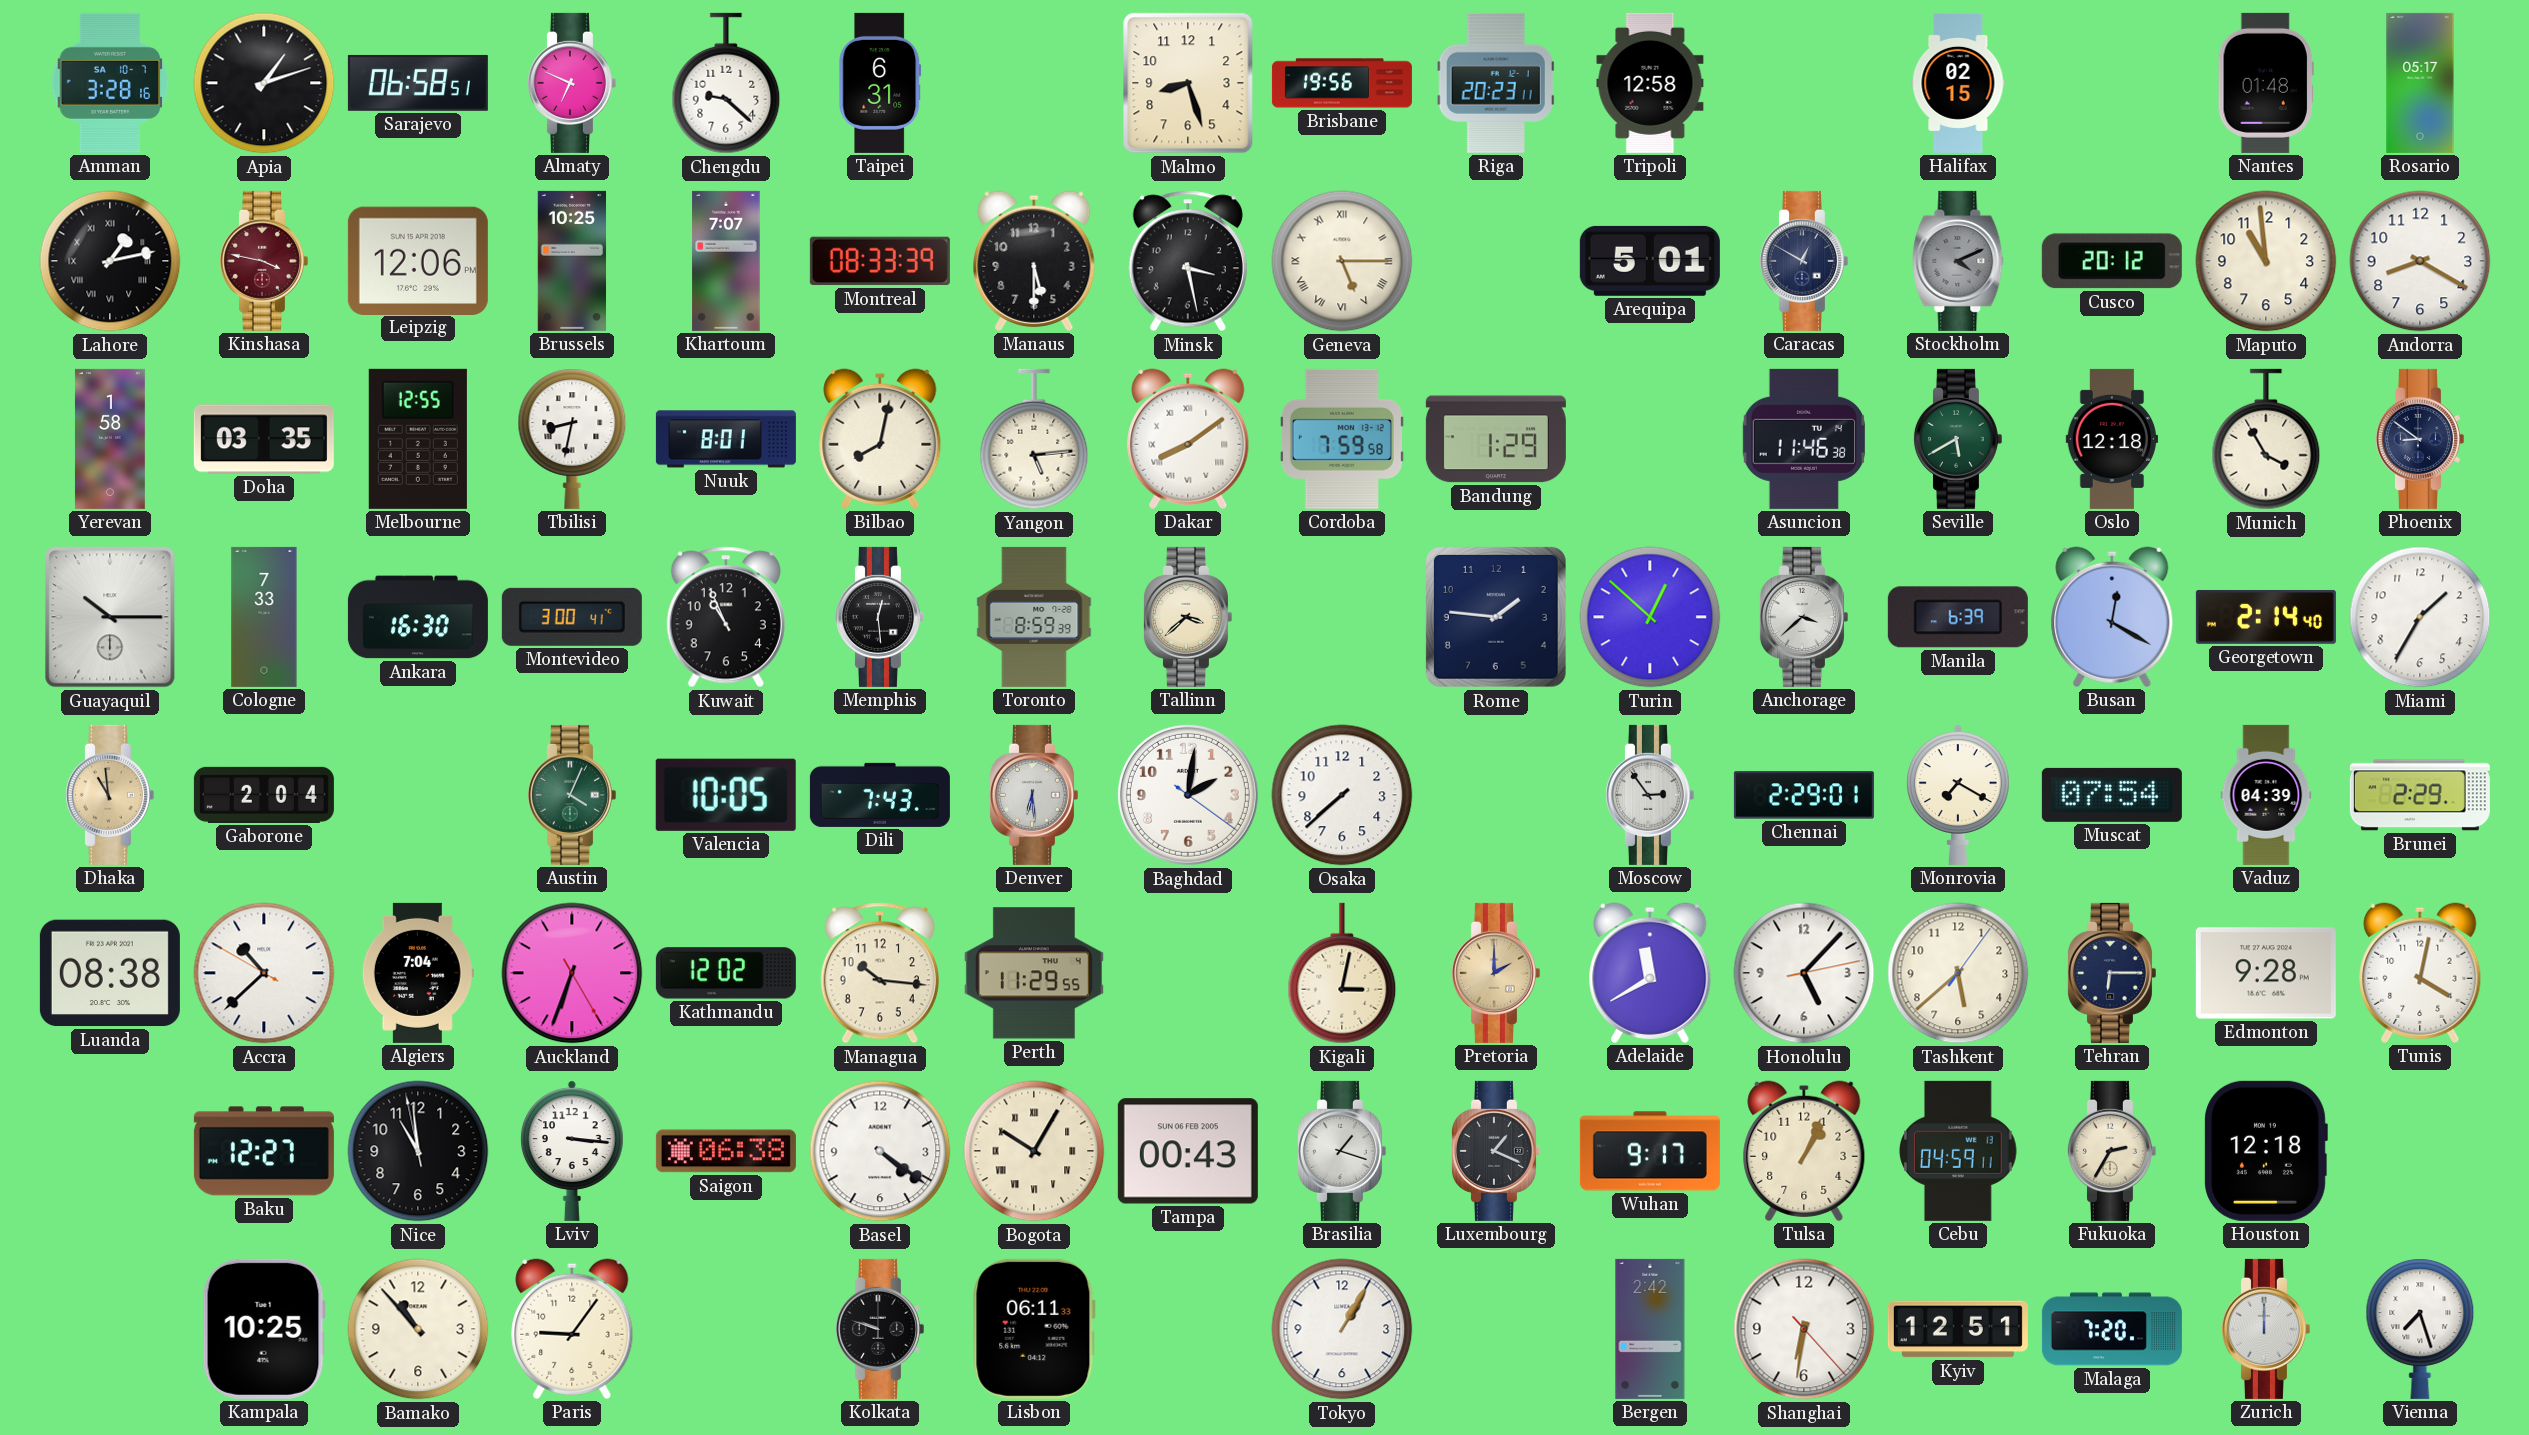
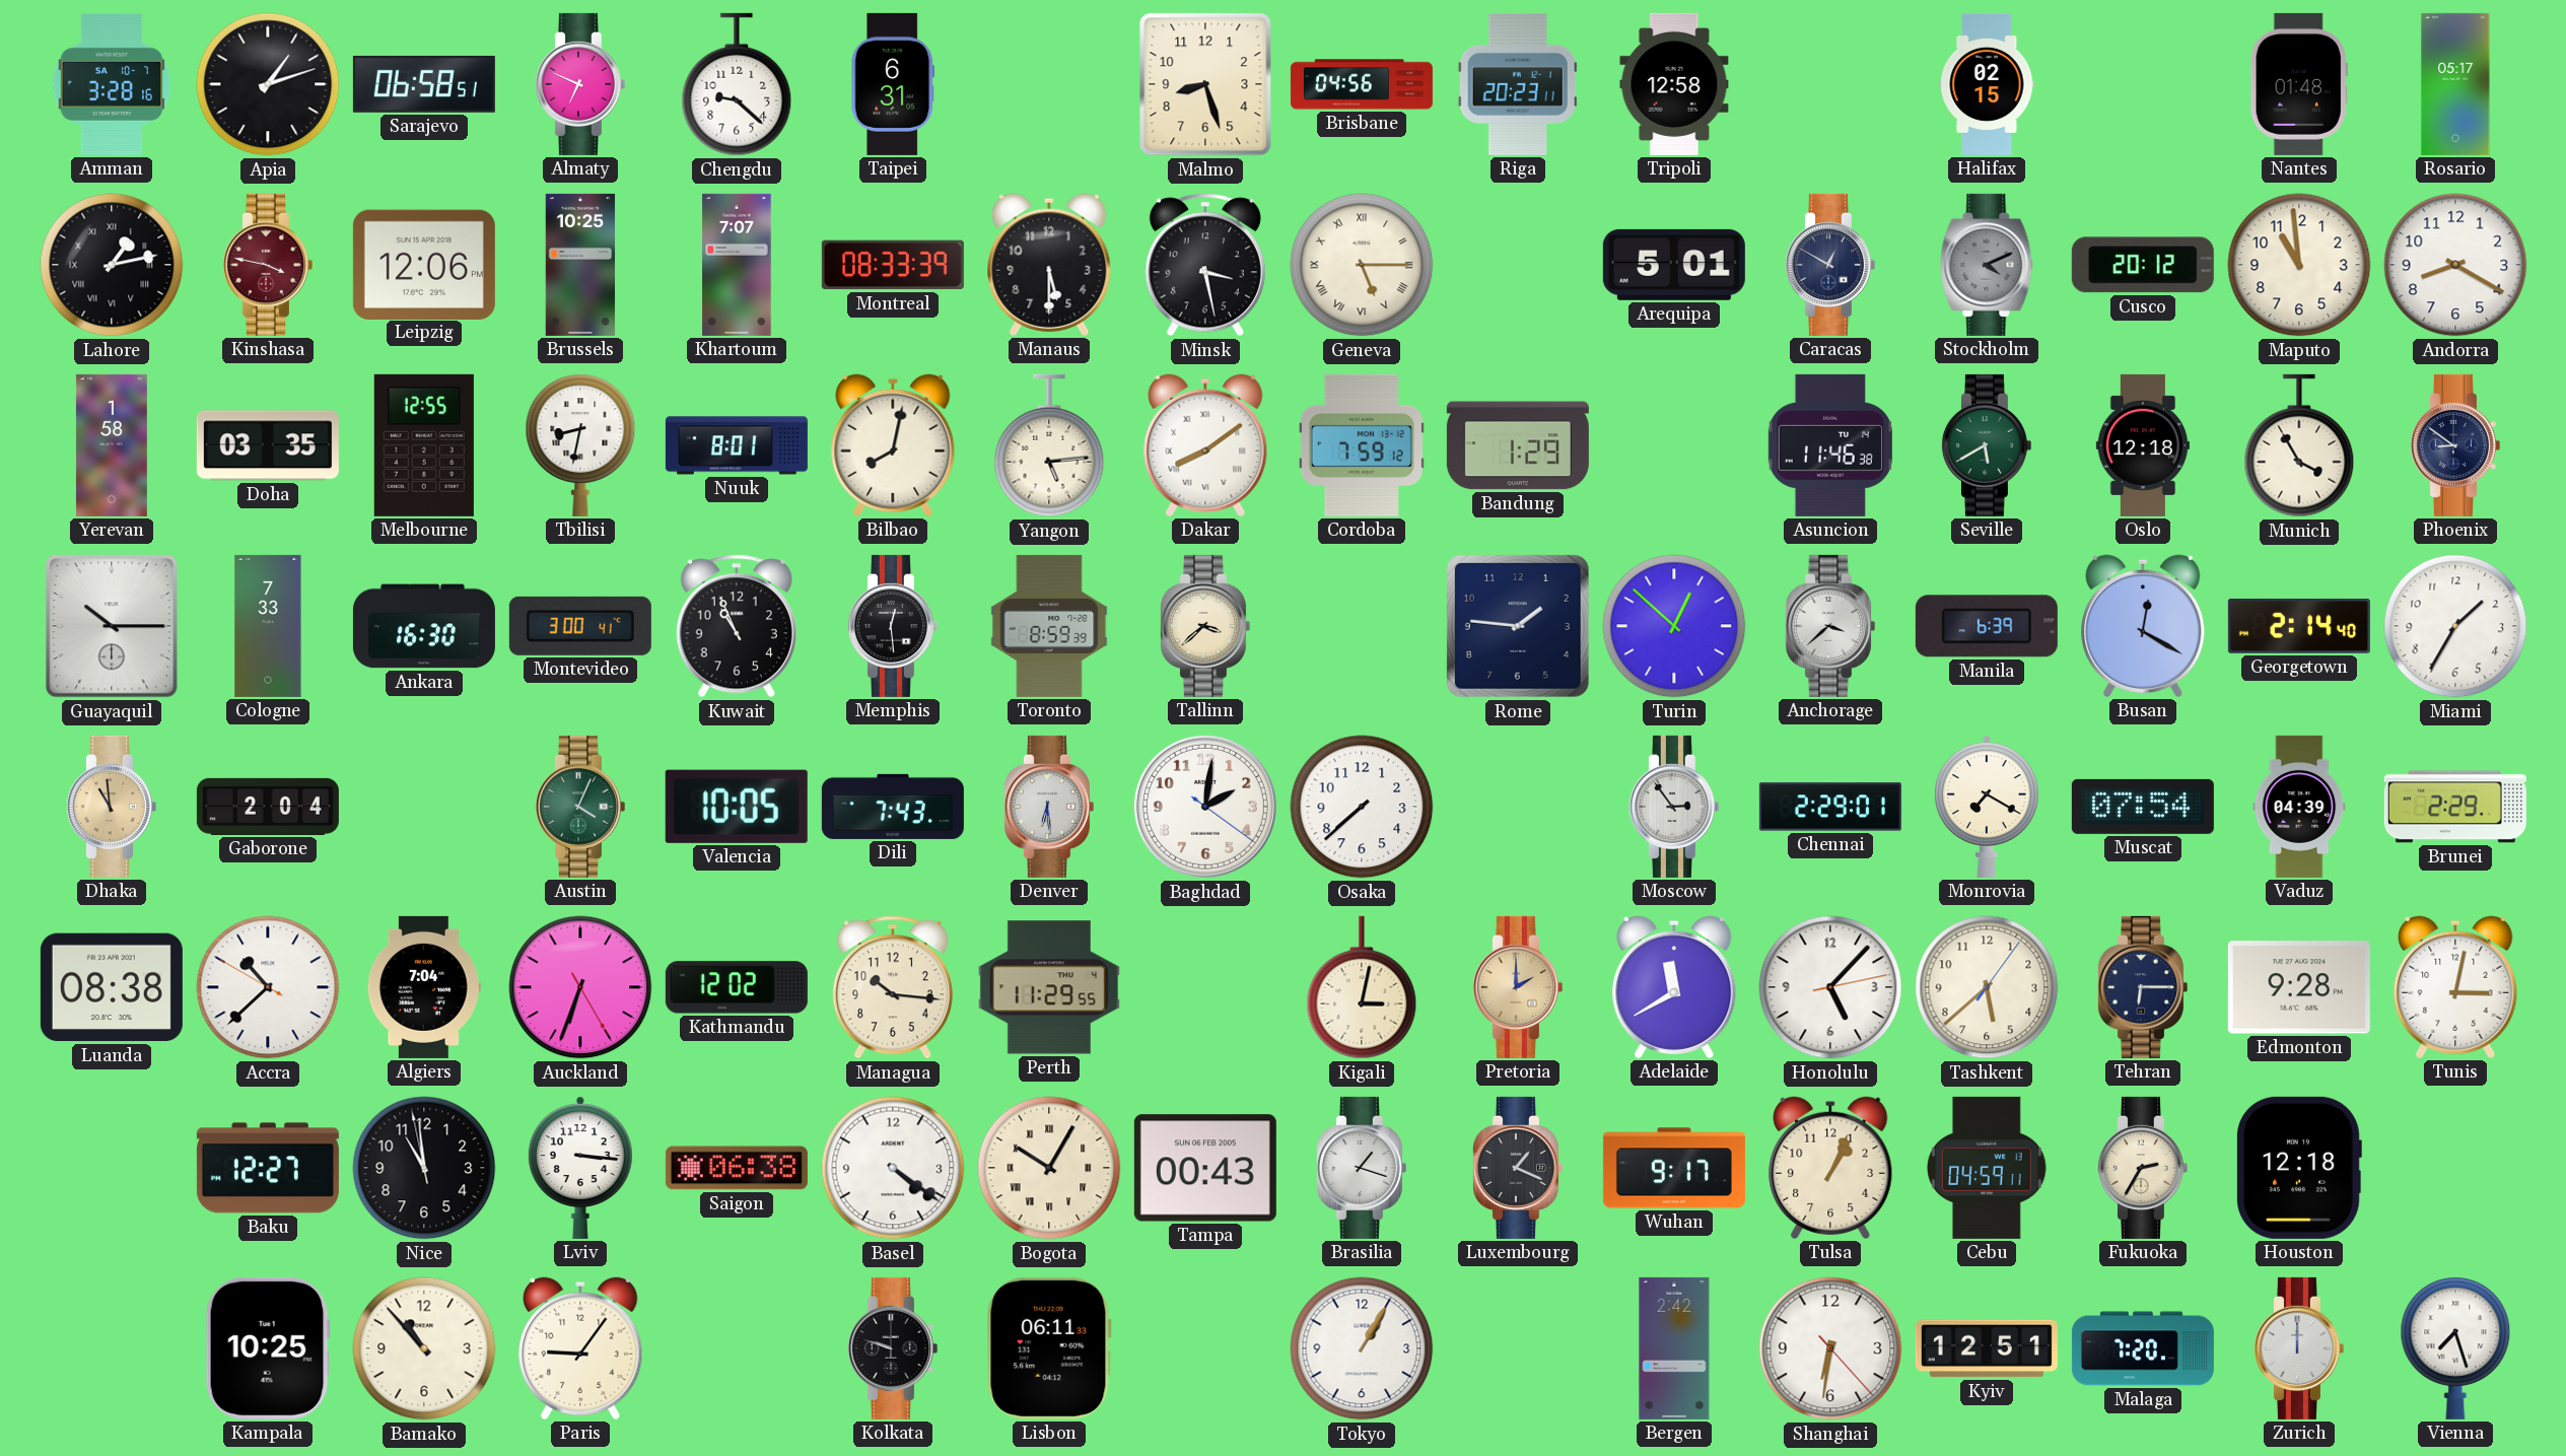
Brisbane: 19:56 -> 04:56
Cordoba: 7:59:58 -> 7:59:12
Tunis: 4:02 -> 3:02
